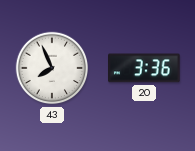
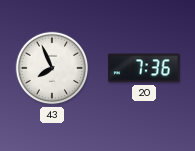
20: 3:36 -> 7:36
